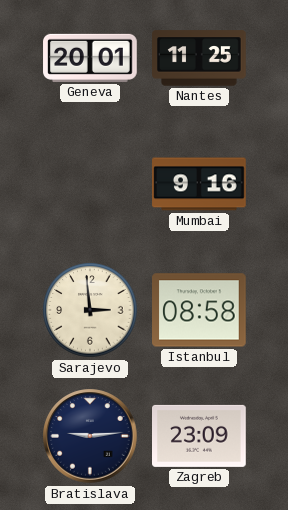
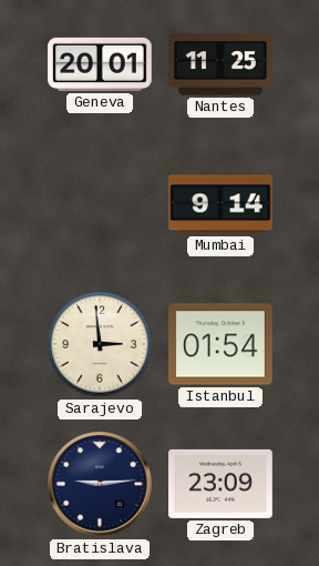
Mumbai: 9:16 -> 9:14
Istanbul: 08:58 -> 01:54
